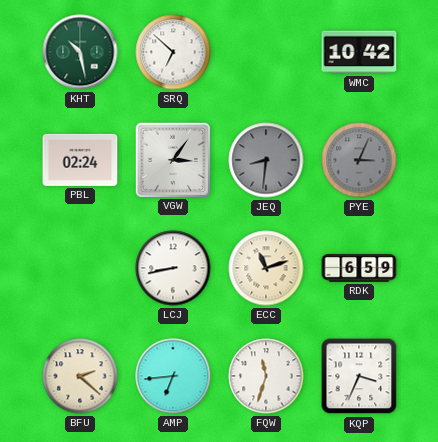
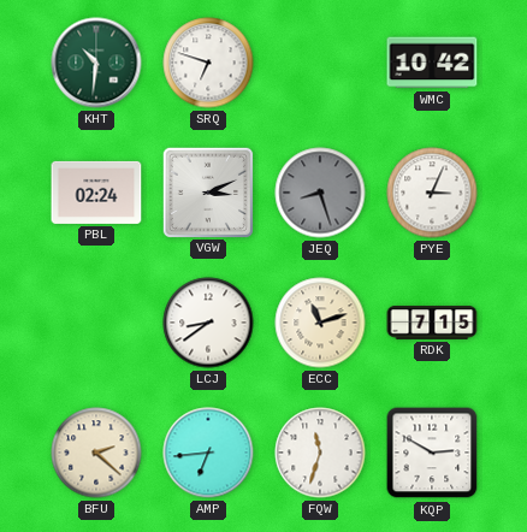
KHT: 10:28 -> 10:31
SRQ: 6:52 -> 6:48
VGW: 3:06 -> 3:11
JEQ: 8:31 -> 8:27
PYE dial: grey -> white
LCJ: 8:43 -> 8:39
RDK: 6:59 -> 7:15
KQP: 3:34 -> 2:50
